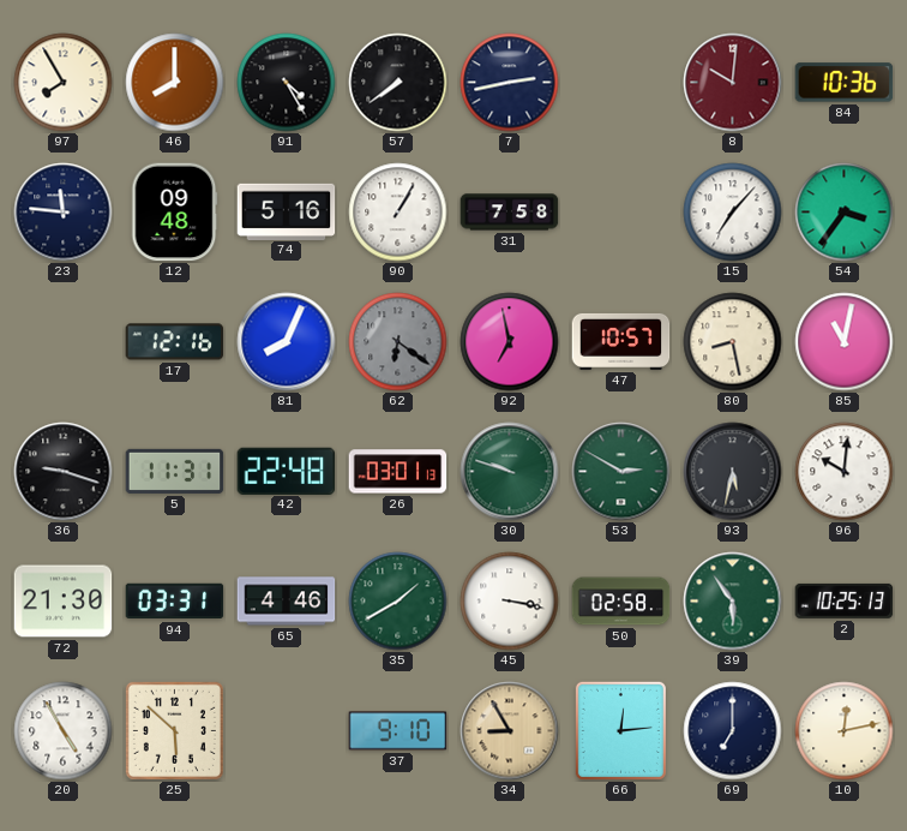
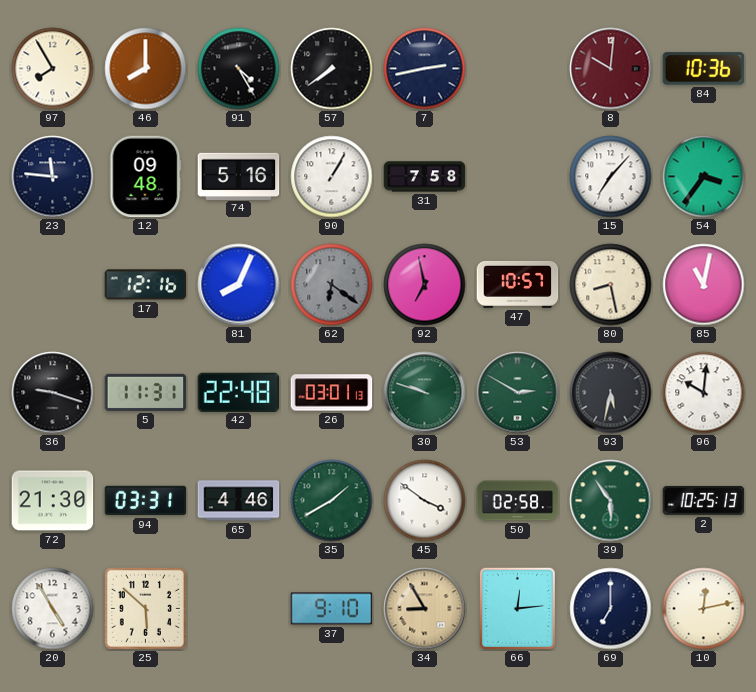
45: 3:17 -> 3:51
